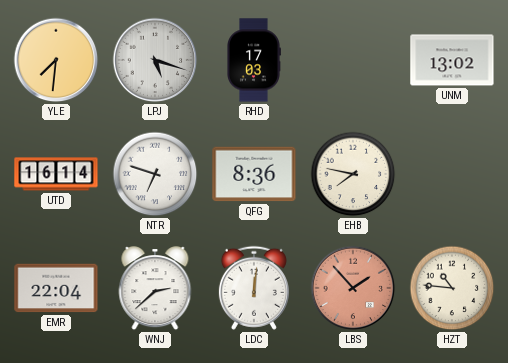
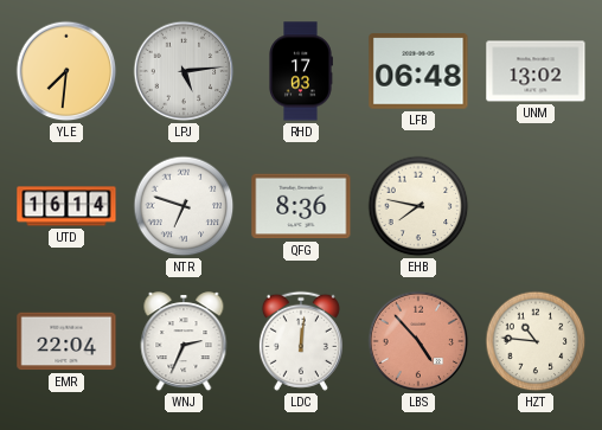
LPJ: 5:18 -> 5:14
LFB: none -> 06:48
WNJ: 2:38 -> 2:34
LBS: 1:53 -> 4:53
